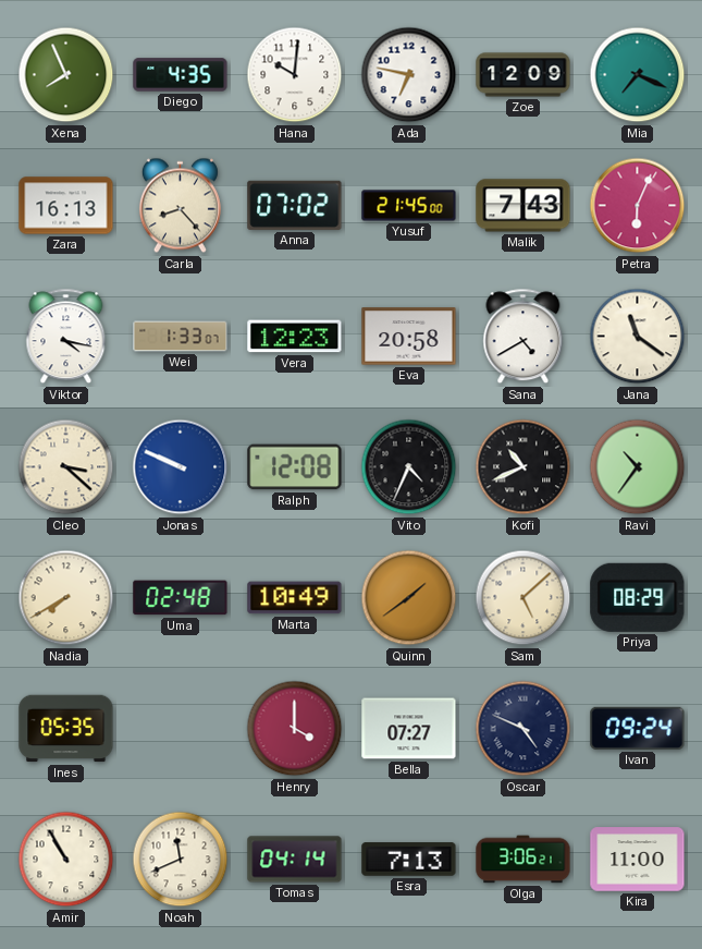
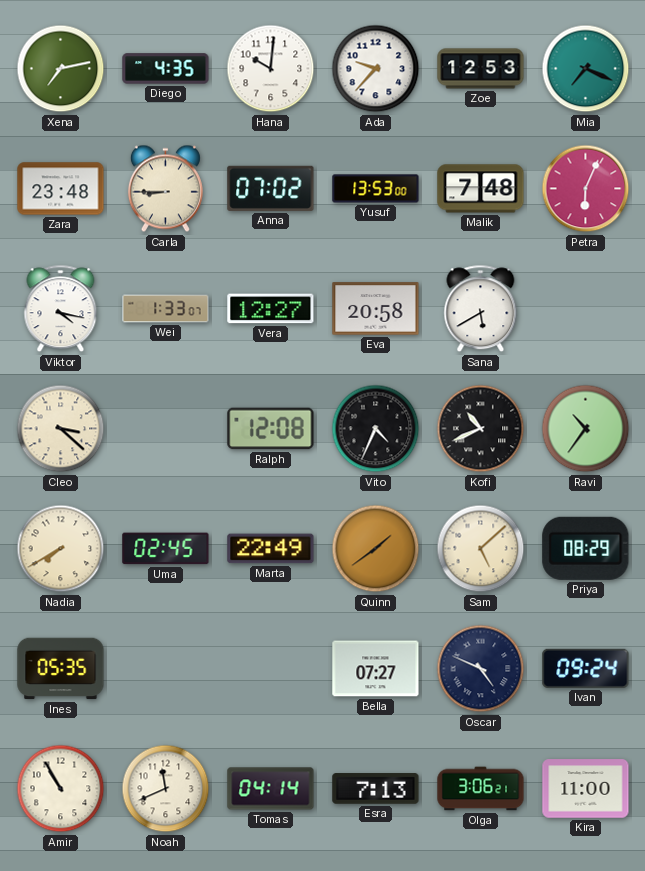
Xena: 7:56 -> 7:13
Ada: 6:47 -> 9:37
Zoe: 12:09 -> 12:53
Zara: 16:13 -> 23:48
Carla: 8:23 -> 8:45
Yusuf: 21:45 -> 13:53
Malik: 7:43 -> 7:48
Vera: 12:23 -> 12:27
Sana: 4:40 -> 5:40
Jana: 11:21 -> none
Jonas: 9:49 -> none
Uma: 02:48 -> 02:45
Marta: 10:49 -> 22:49
Henry: 4:00 -> none
